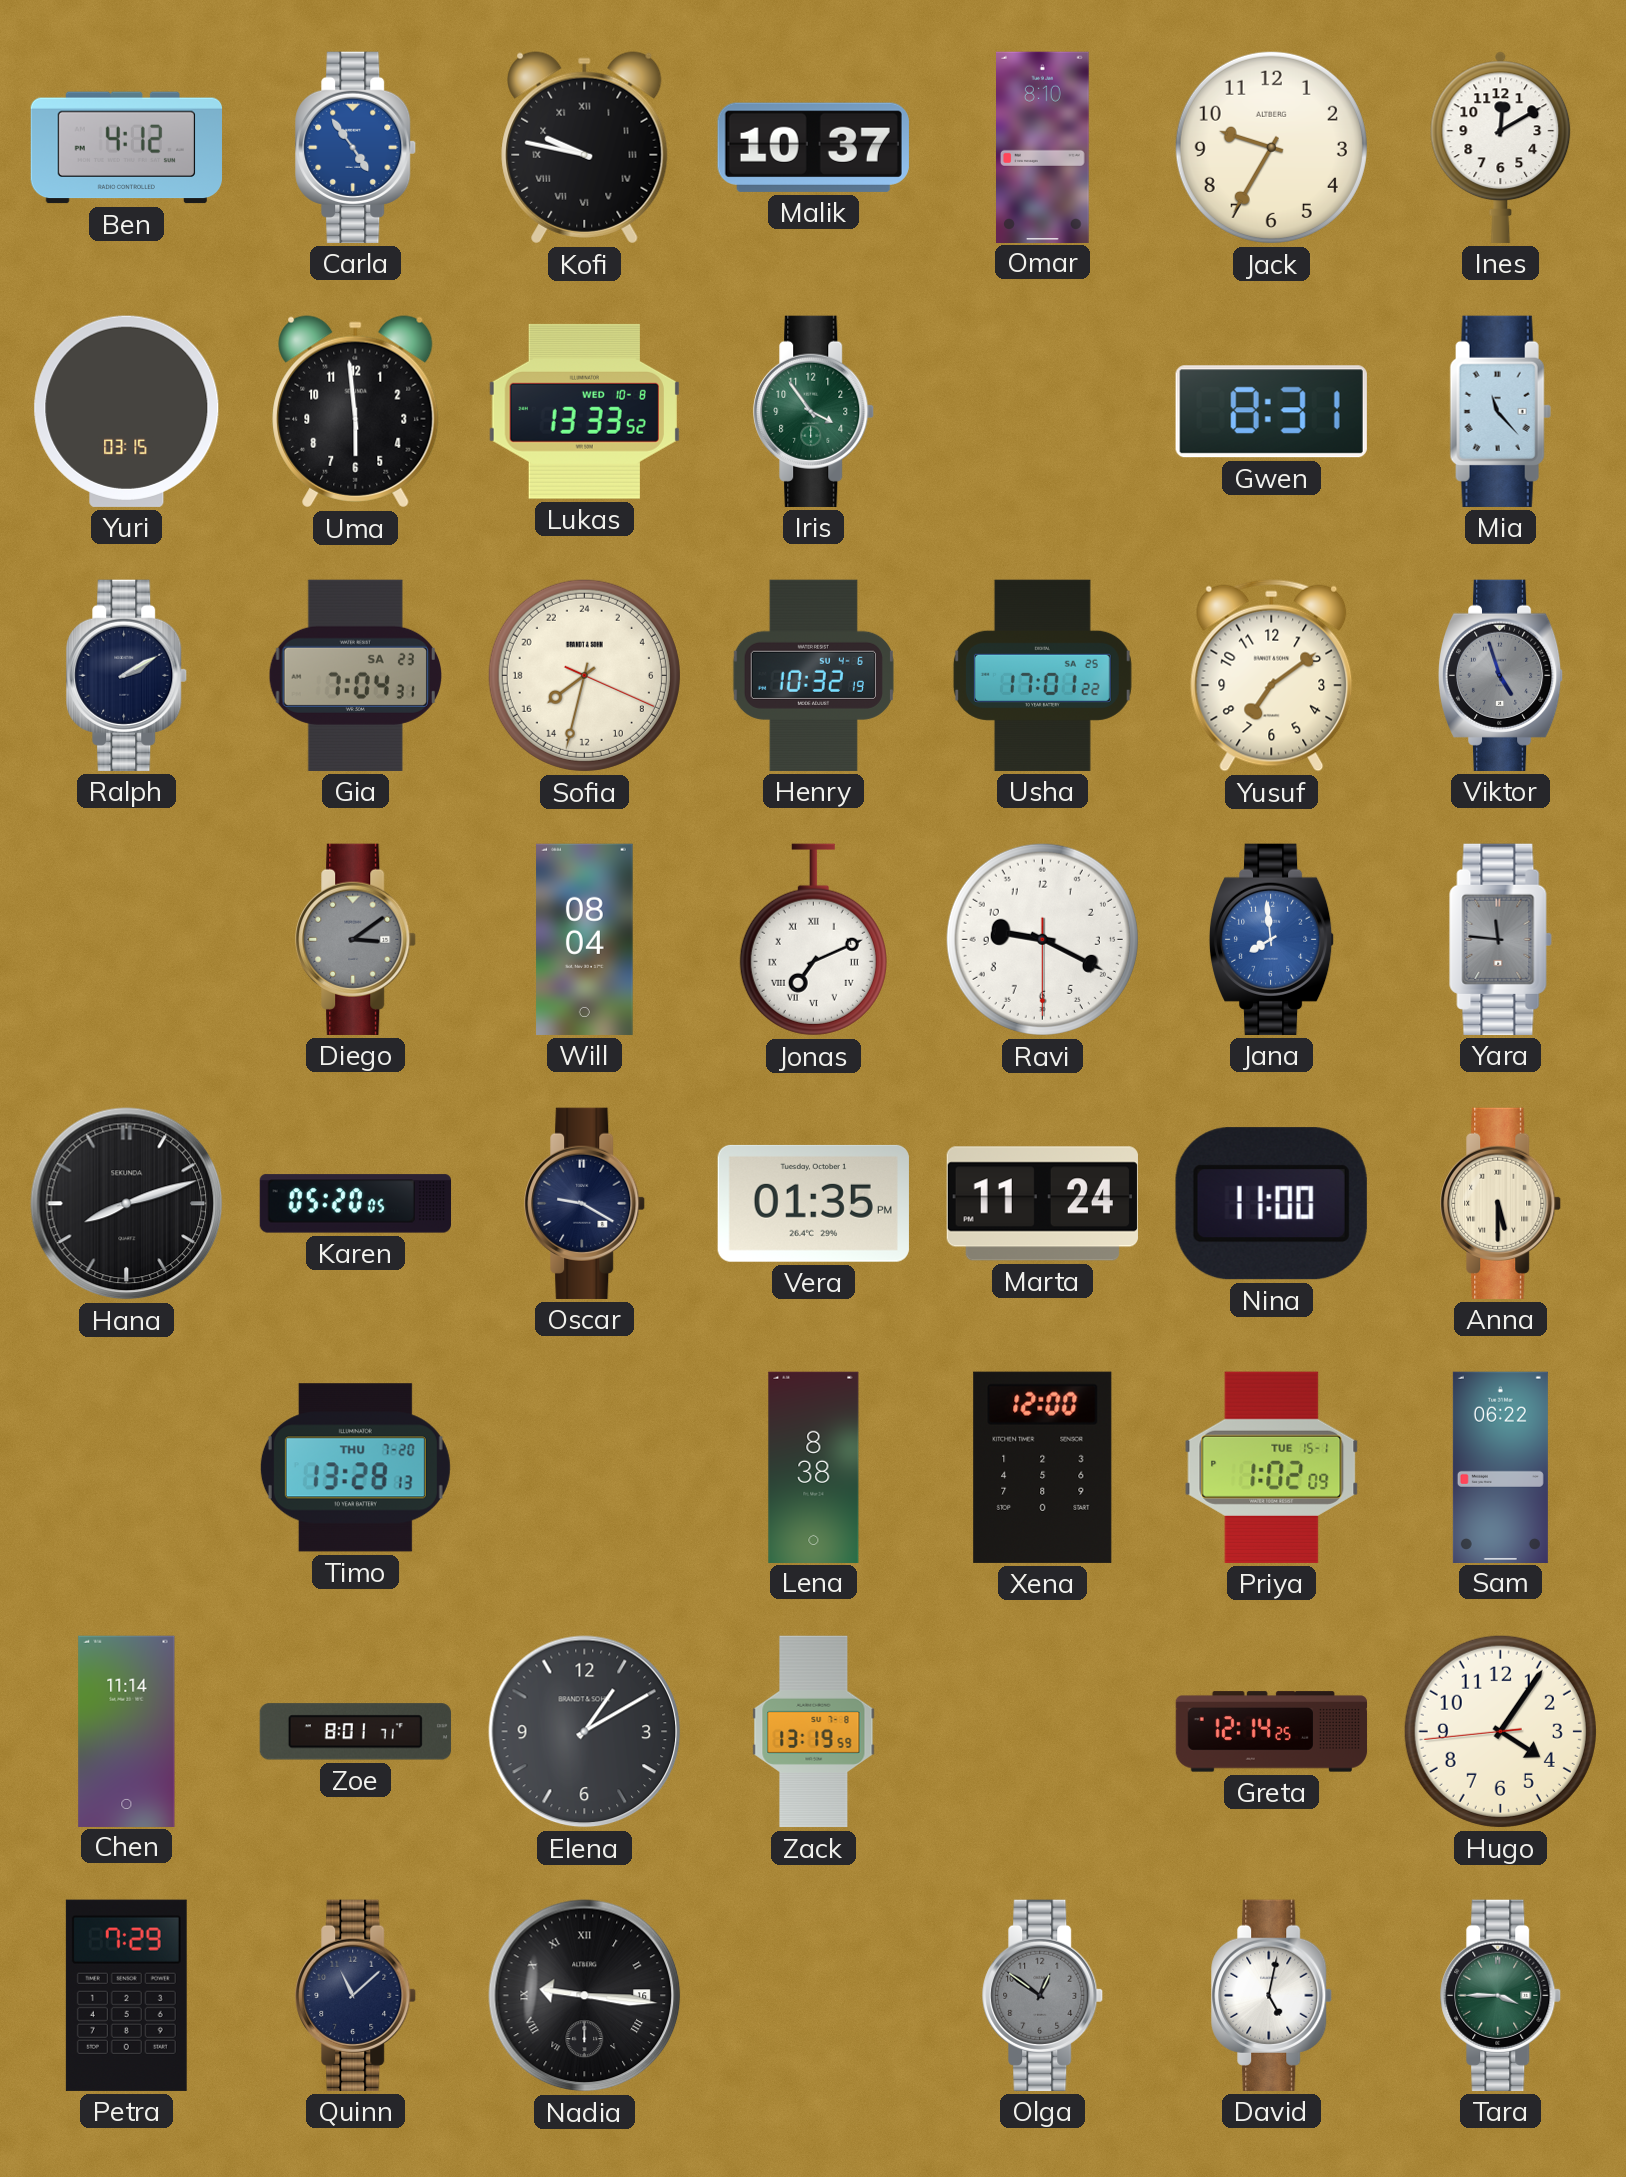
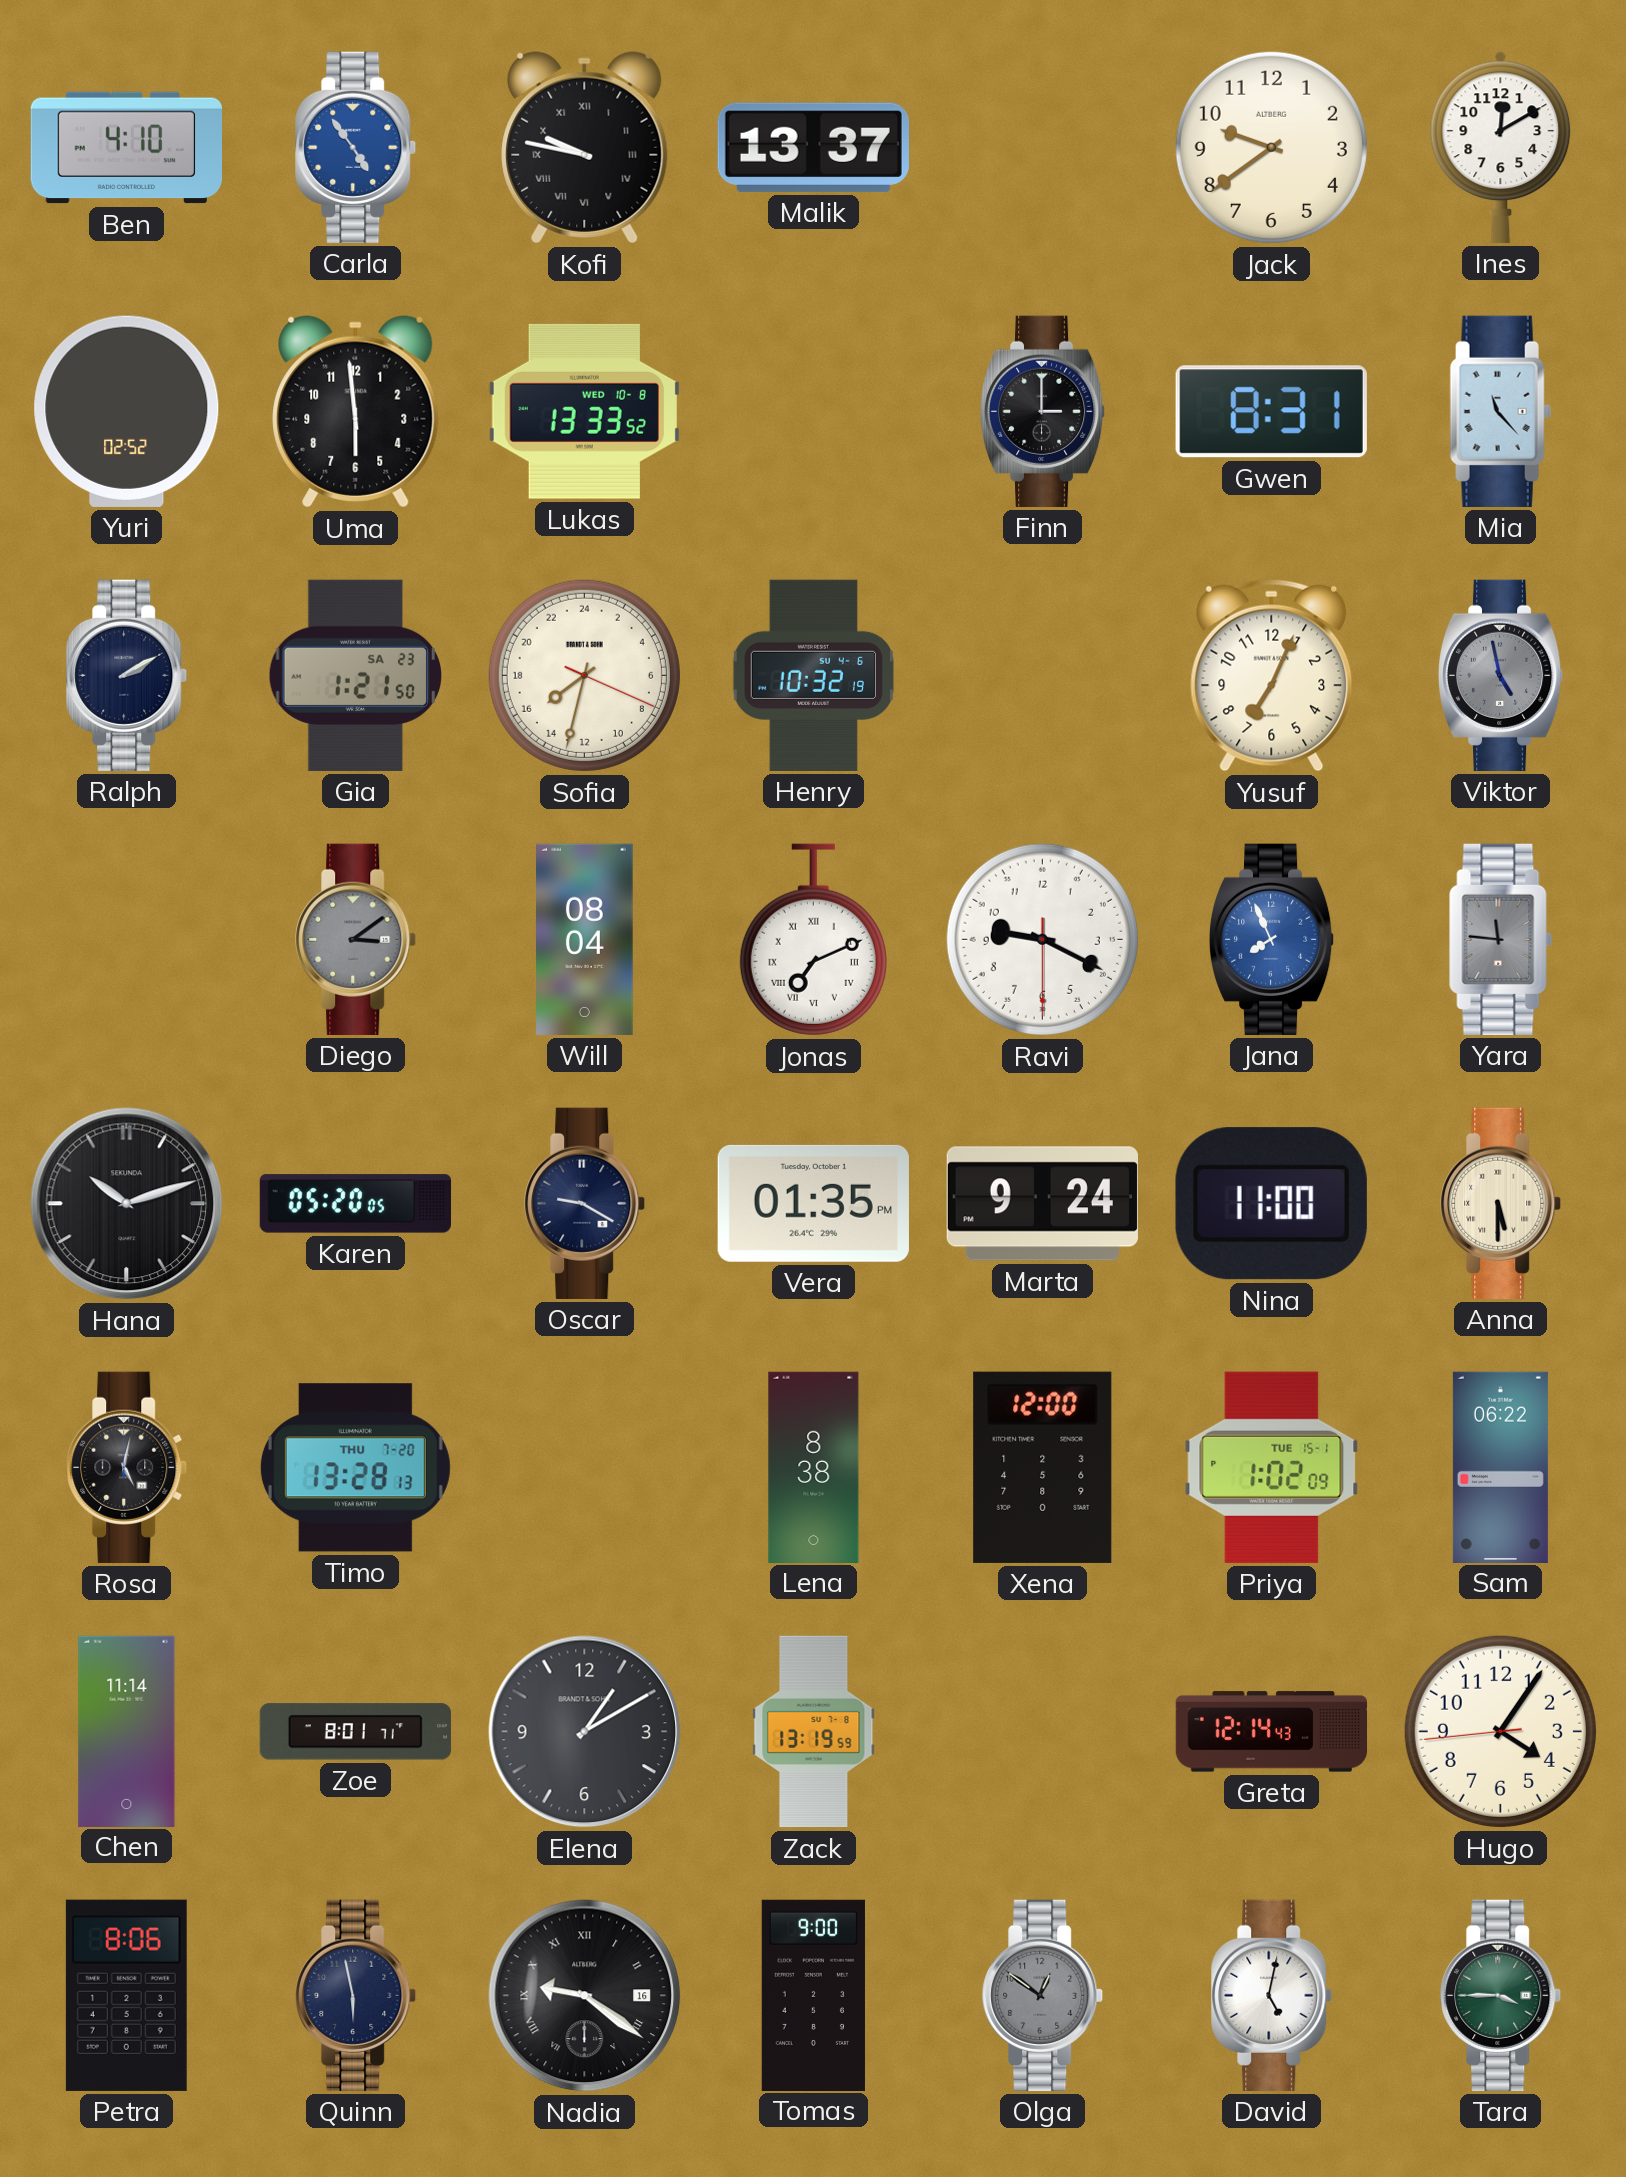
Ben: 4:12 -> 4:10
Malik: 10:37 -> 13:37
Omar: 8:10 -> none
Jack: 9:35 -> 9:39
Yuri: 03:15 -> 02:52
Iris: 3:54 -> none
Finn: none -> 3:00
Gia: 7:04 -> 1:21
Usha: 17:01 -> none
Yusuf: 7:09 -> 7:04
Viktor: 4:57 -> 4:58
Jana: 7:59 -> 7:56
Hana: 8:12 -> 10:12
Marta: 11:24 -> 9:24
Rosa: none -> 5:02
Greta: 12:14:25 -> 12:14:43
Petra: 7:29 -> 8:06
Quinn: 11:08 -> 5:58
Nadia: 9:16 -> 9:21
Tomas: none -> 9:00
